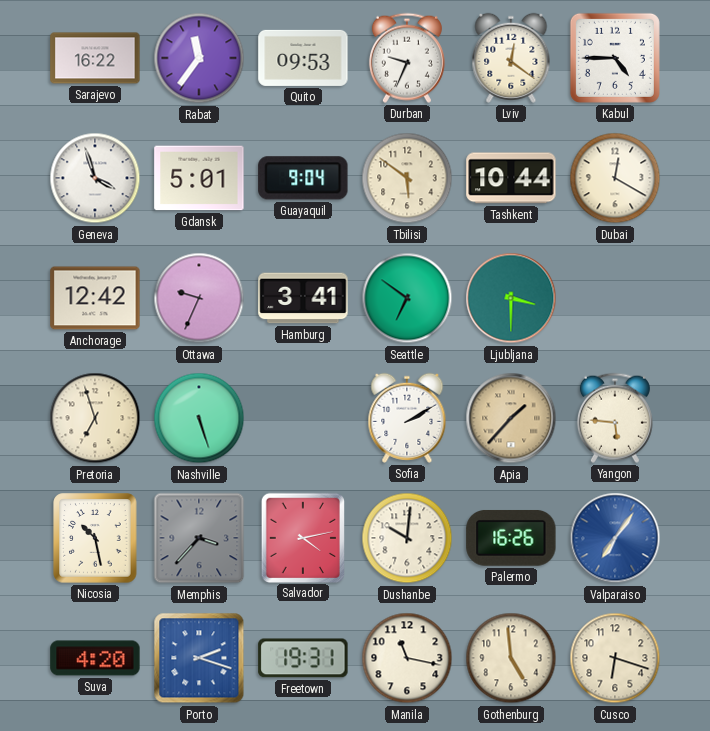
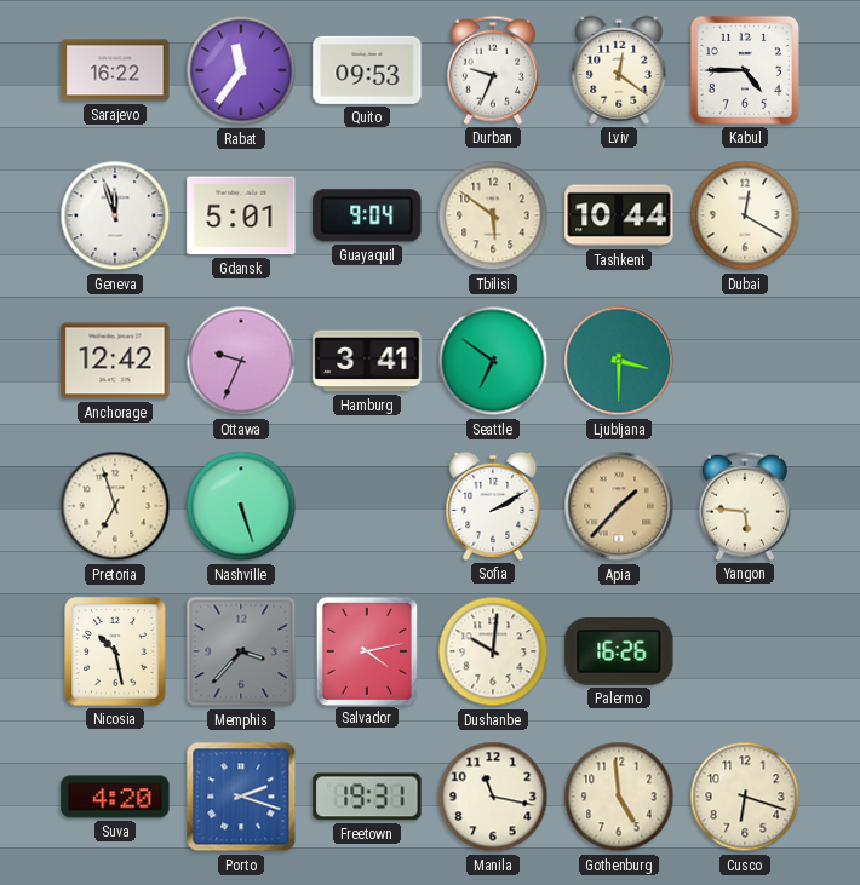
Geneva: 3:57 -> 11:57
Valparaiso: 7:06 -> none
